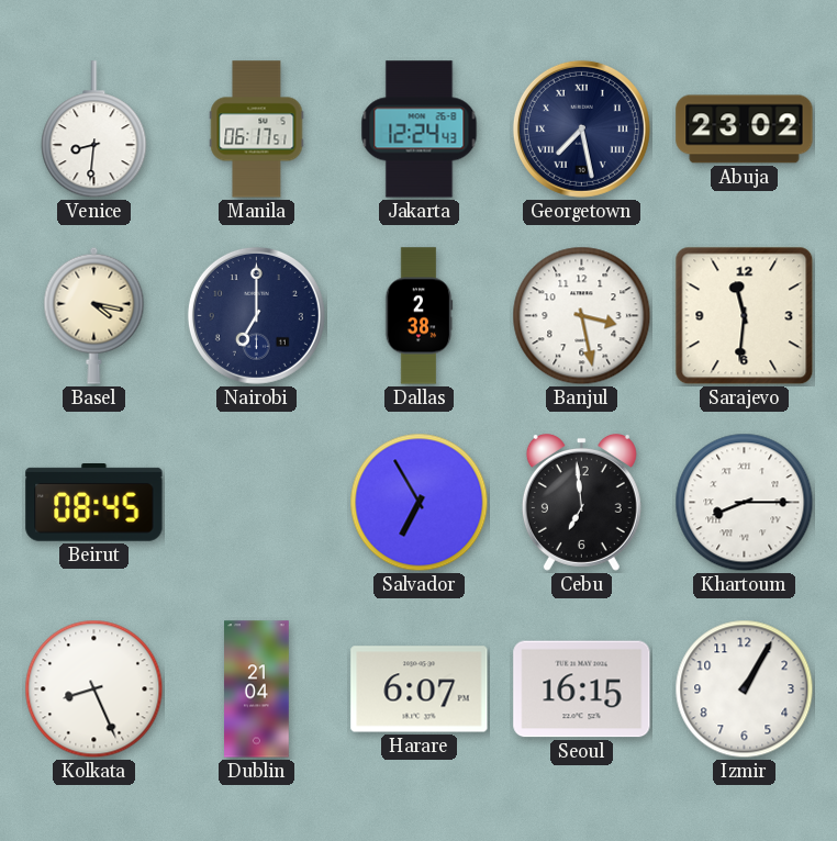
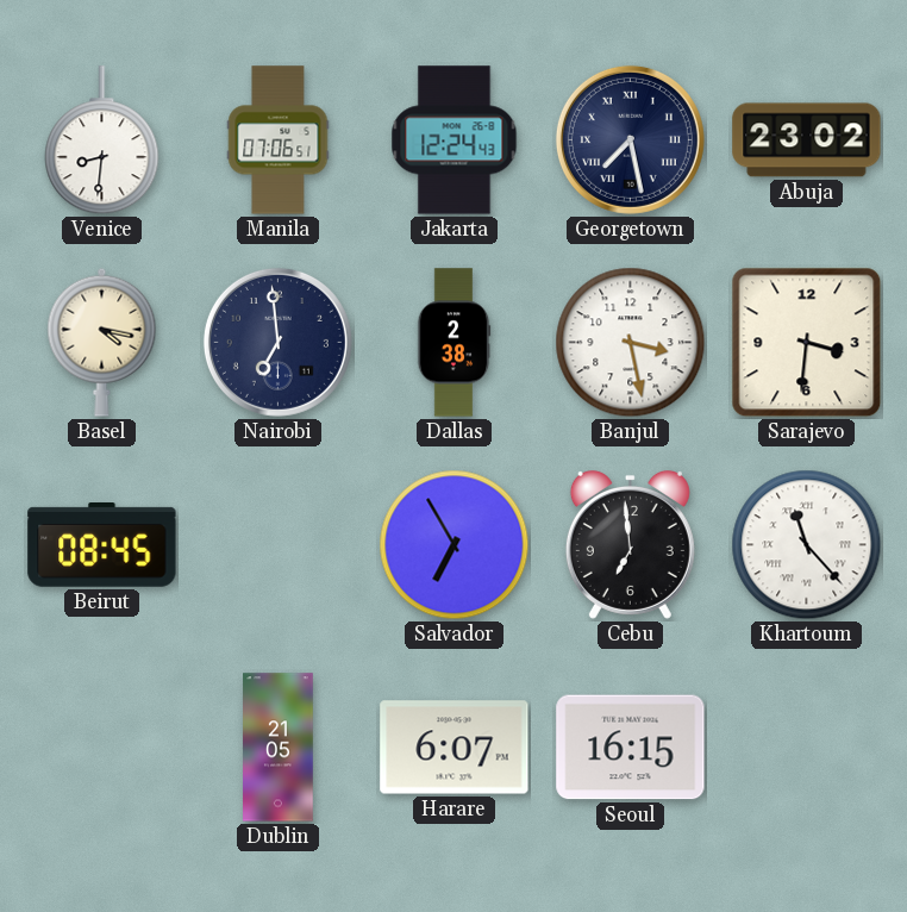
Manila: 06:17 -> 07:06
Nairobi: 7:00 -> 6:59
Sarajevo: 11:31 -> 3:31
Khartoum: 8:15 -> 11:23
Kolkata: 8:26 -> none
Dublin: 21:04 -> 21:05
Izmir: 1:05 -> none
